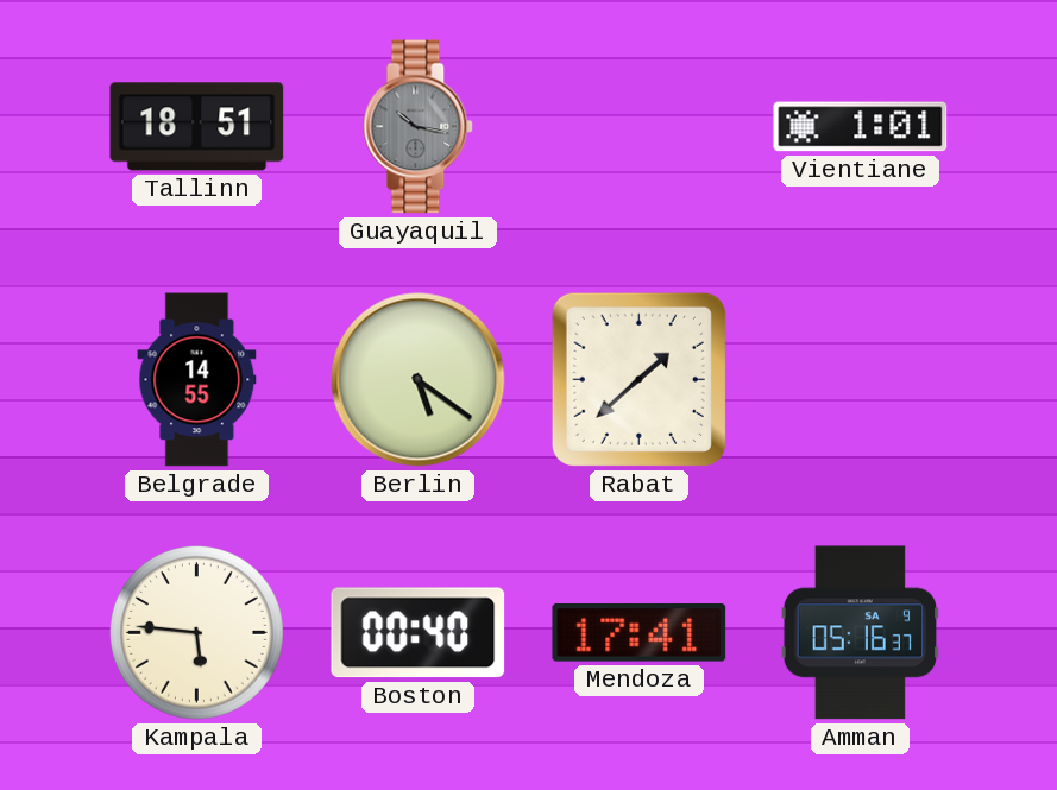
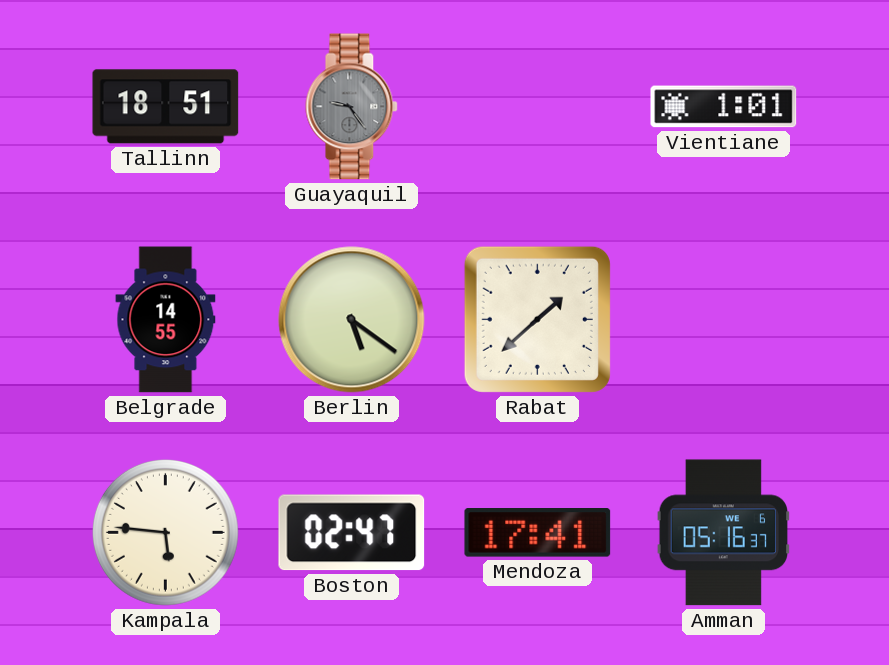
Guayaquil: 10:17 -> 9:24
Boston: 00:40 -> 02:47
Amman date: SA 9 -> WE 6
